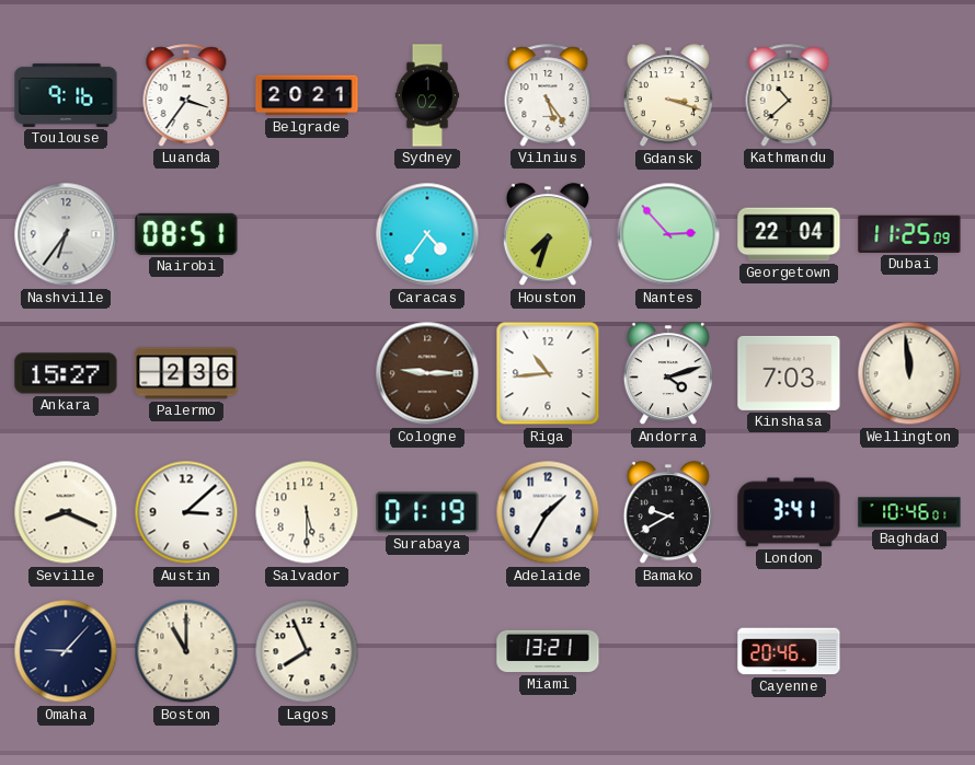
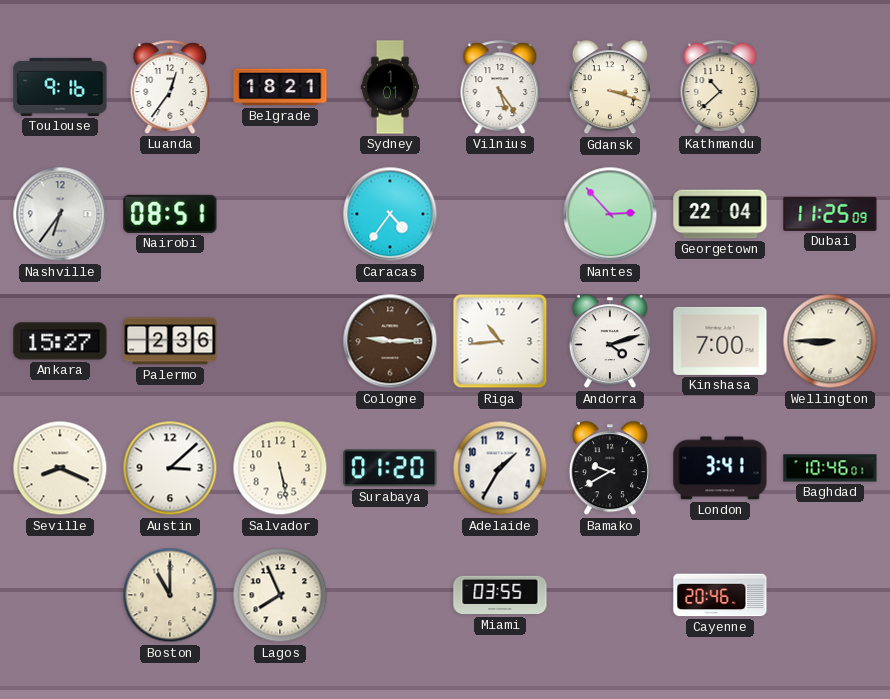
Luanda: 3:36 -> 12:36
Belgrade: 20:21 -> 18:21
Sydney: 1:02 -> 1:01
Houston: 7:33 -> none
Kinshasa: 7:03 -> 7:00
Wellington: 11:59 -> 8:45
Salvador: 5:30 -> 5:28
Surabaya: 01:19 -> 01:20
Omaha: 9:07 -> none
Miami: 13:21 -> 03:55
